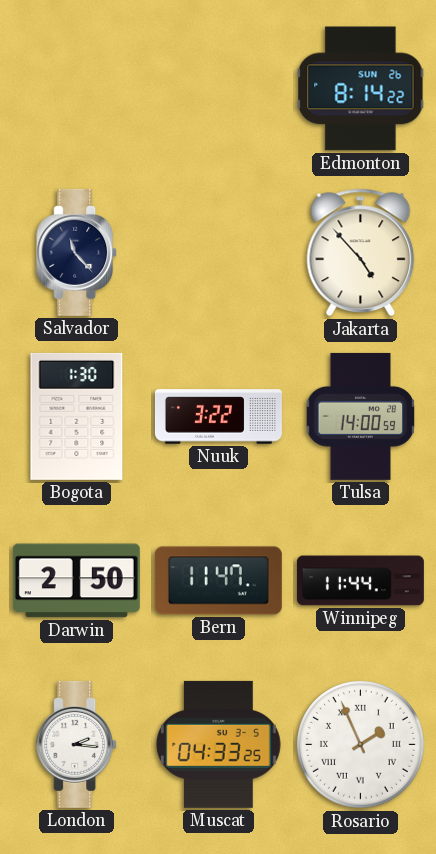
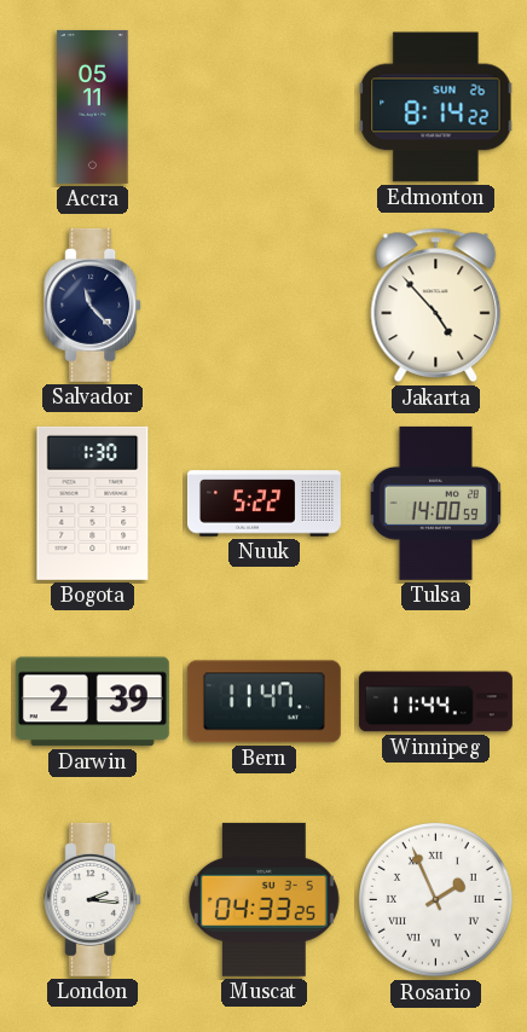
Accra: none -> 05:11
Nuuk: 3:22 -> 5:22
Darwin: 2:50 -> 2:39
